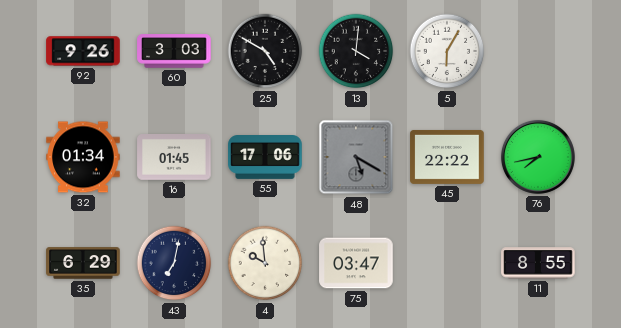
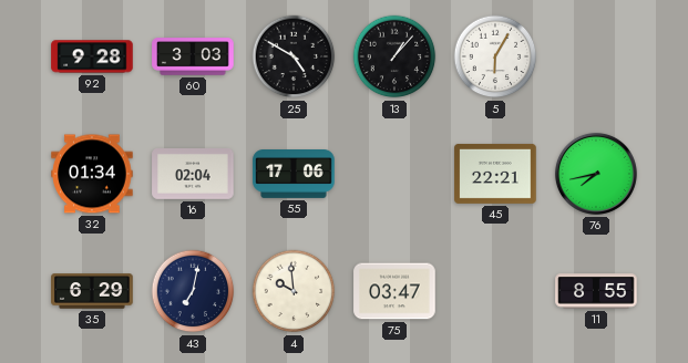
92: 9:26 -> 9:28
13: 4:01 -> 1:07
16: 01:45 -> 02:04
48: 5:20 -> none
45: 22:22 -> 22:21
